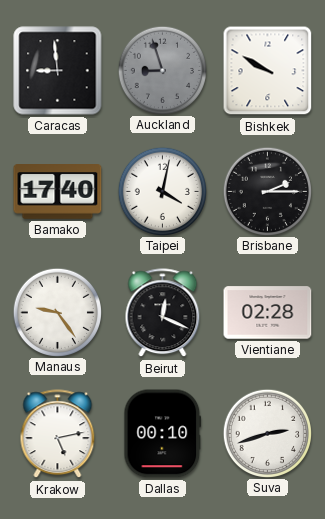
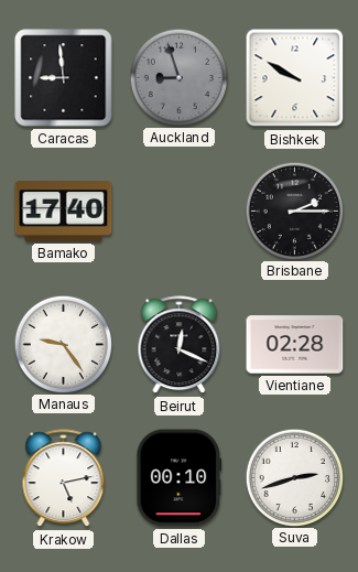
Taipei: 4:02 -> none
